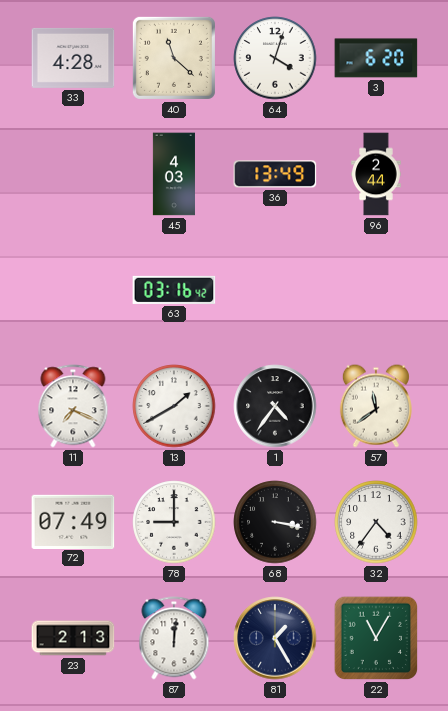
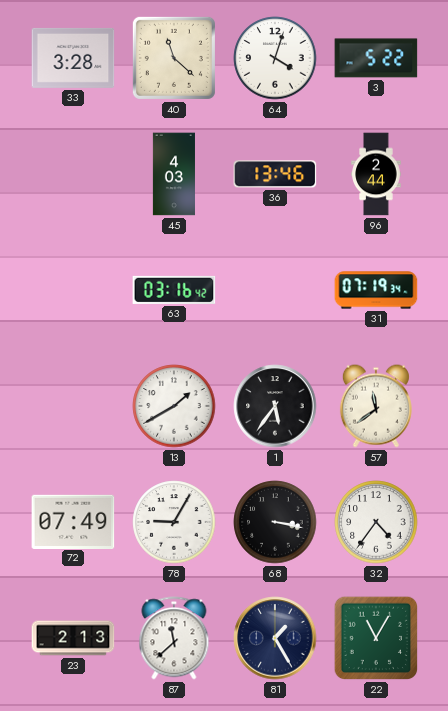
33: 4:28 -> 3:28
3: 6:20 -> 5:22
36: 13:49 -> 13:46
31: none -> 07:19
11: 7:19 -> none
1: 4:36 -> 5:36
78: 9:00 -> 9:05
87: 12:01 -> 11:38
